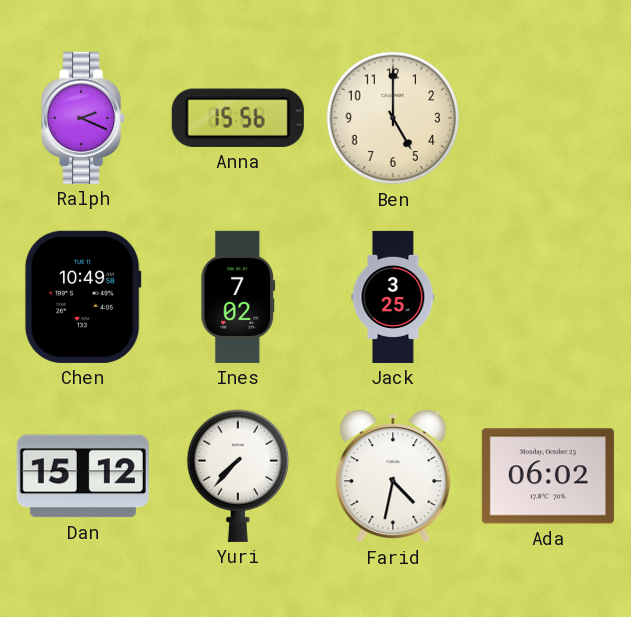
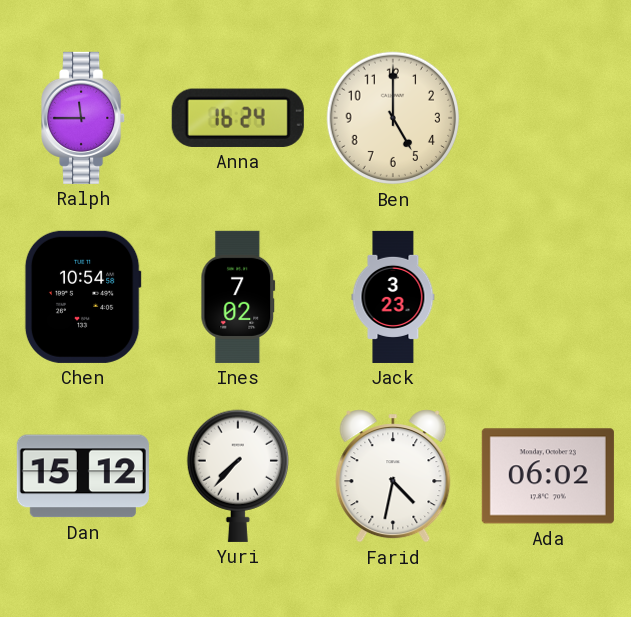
Ralph: 2:19 -> 11:45
Anna: 15:56 -> 16:24
Chen: 10:49 -> 10:54
Jack: 3:25 -> 3:23
